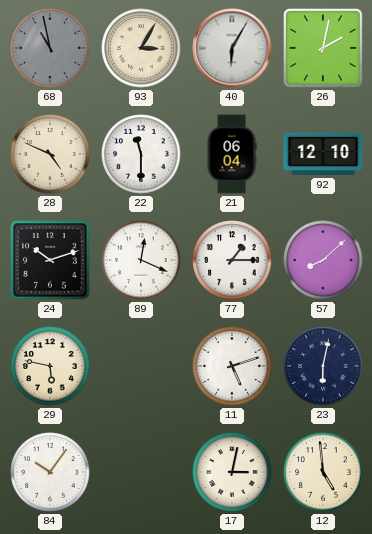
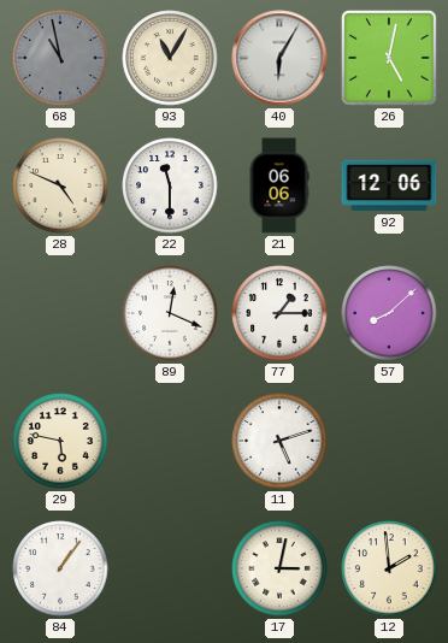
93: 3:05 -> 11:05
26: 2:02 -> 5:02
21: 06:04 -> 06:06
92: 12:10 -> 12:06
24: 10:12 -> none
23: 6:02 -> none
84: 10:06 -> 1:06
12: 4:59 -> 1:59
